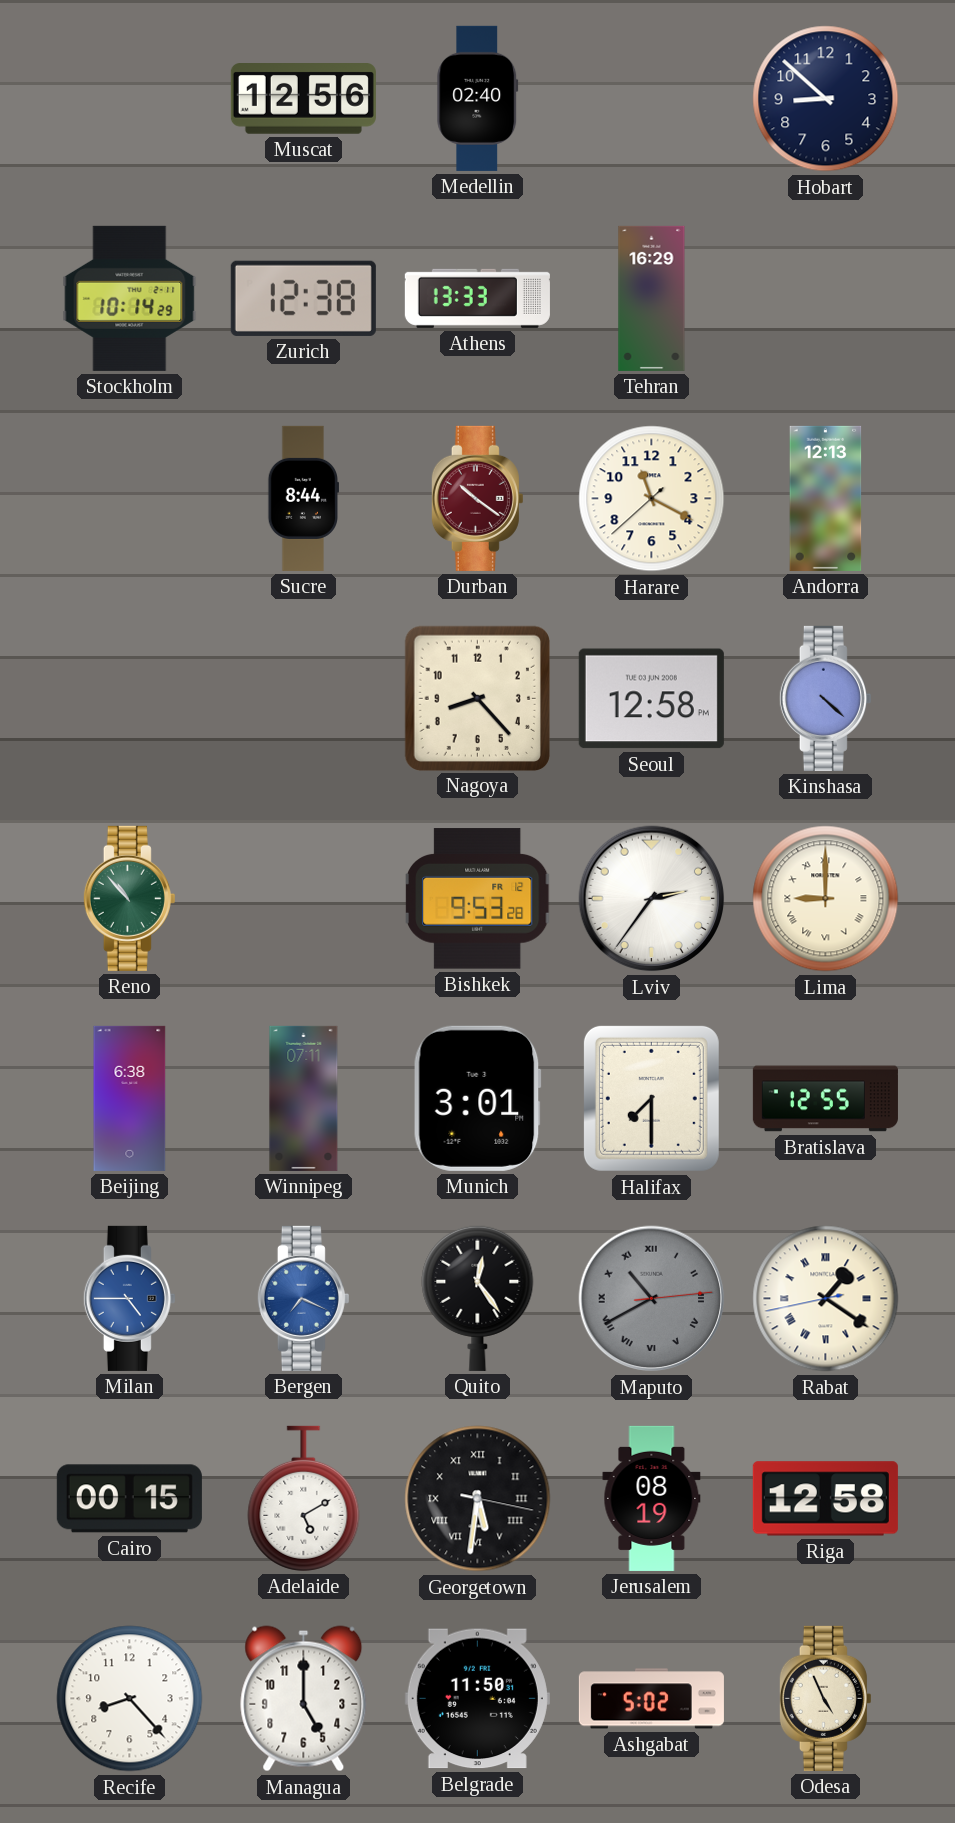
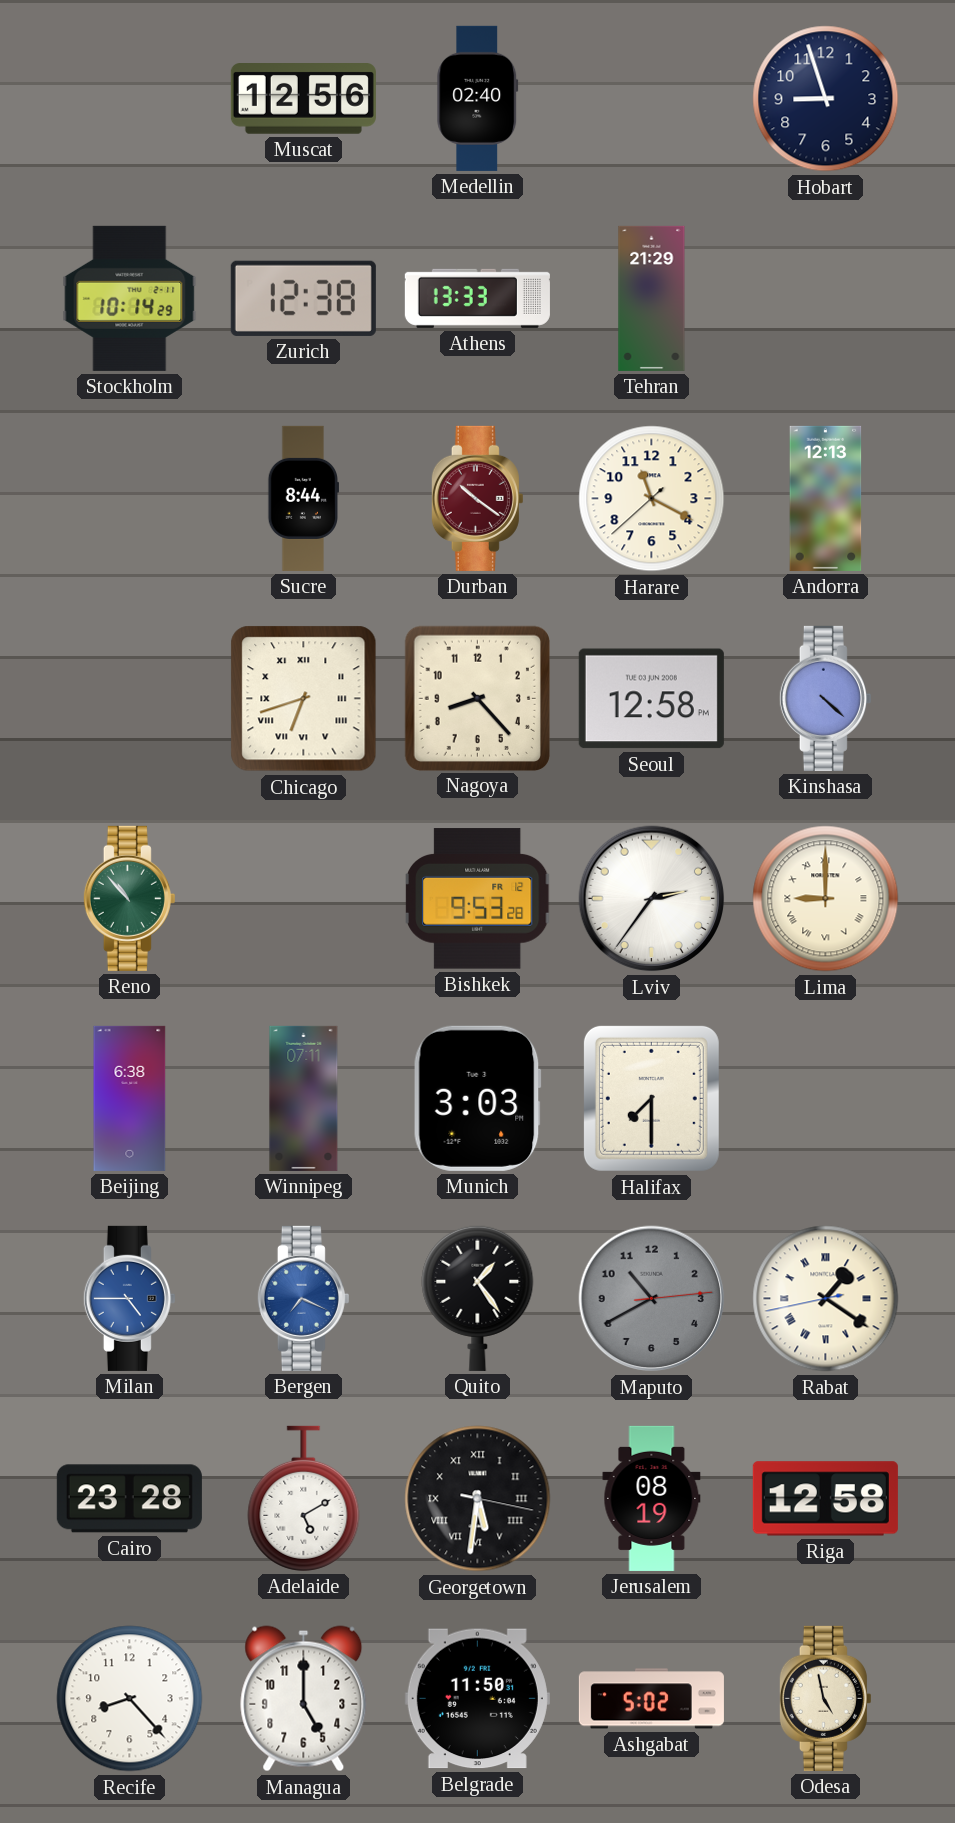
Hobart: 8:52 -> 8:57
Tehran: 16:29 -> 21:29
Chicago: none -> 6:42
Munich: 3:01 -> 3:03
Bratislava: 12:55 -> none
Quito: 12:24 -> 1:24
Maputo numerals: Roman -> Arabic
Cairo: 00:15 -> 23:28
Odesa: 4:56 -> 4:58
